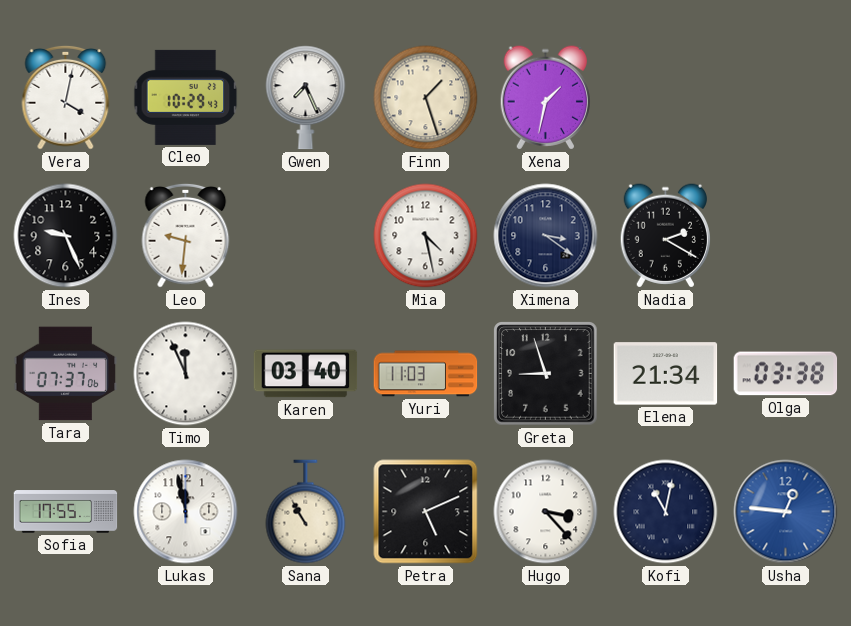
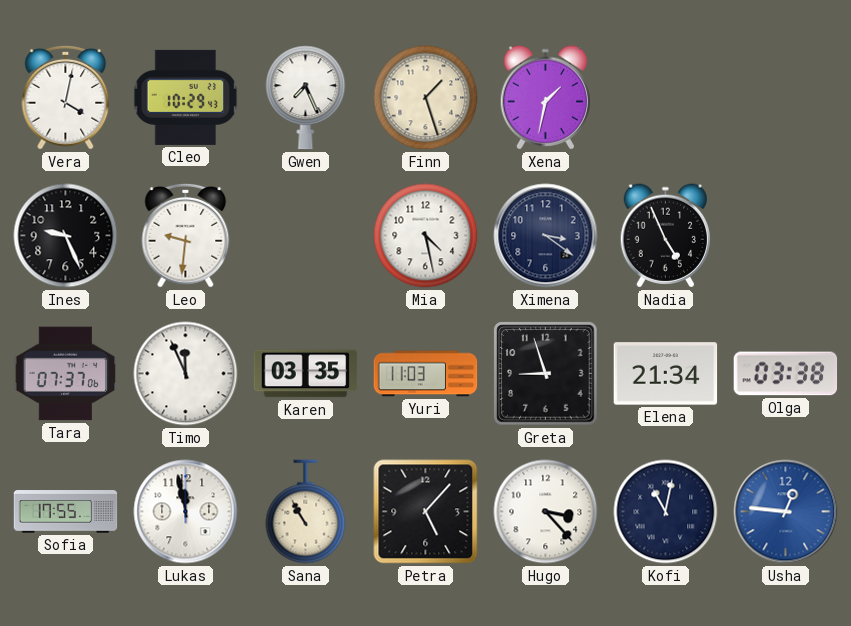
Nadia: 2:20 -> 4:56
Karen: 03:40 -> 03:35
Petra: 5:11 -> 5:07
